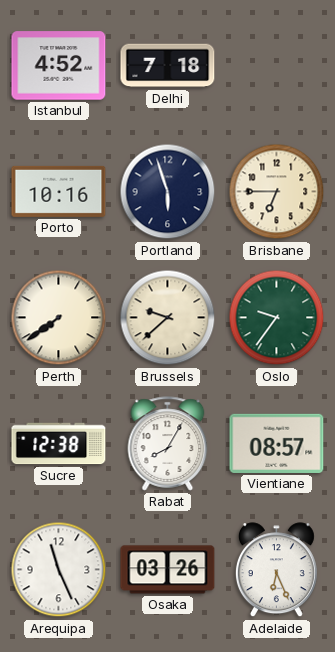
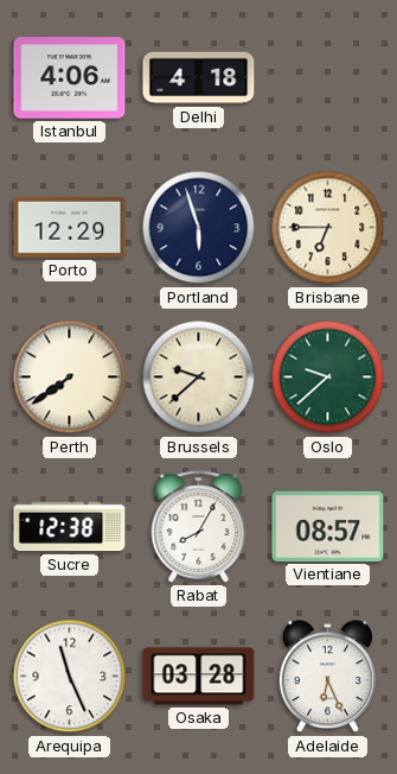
Istanbul: 4:52 -> 4:06
Delhi: 7:18 -> 4:18
Porto: 10:16 -> 12:29
Oslo: 9:36 -> 9:38
Osaka: 03:26 -> 03:28
